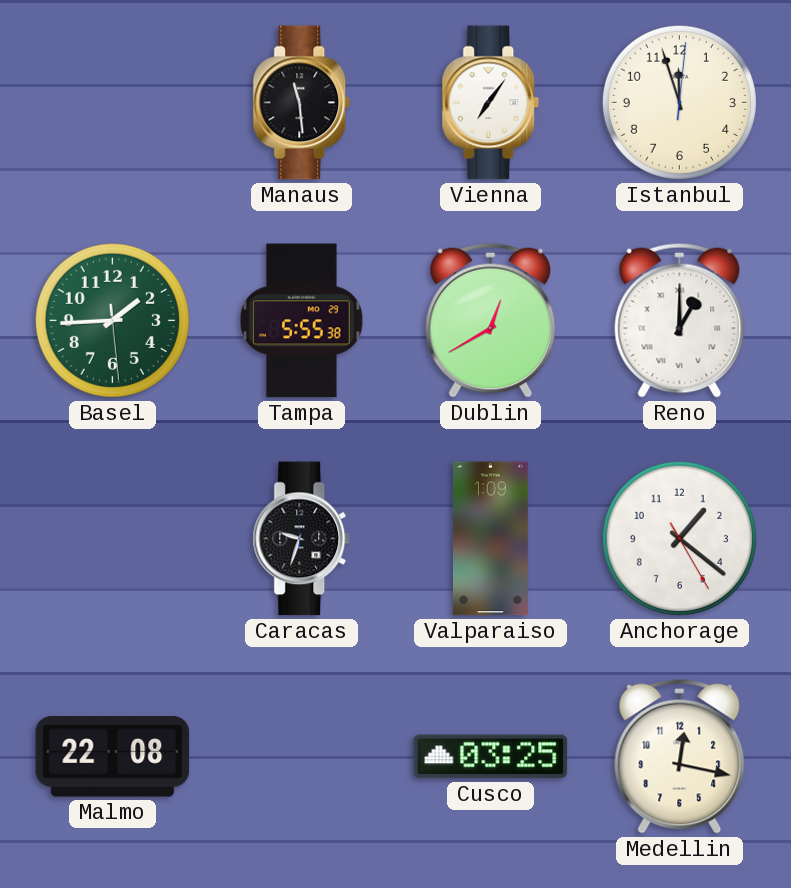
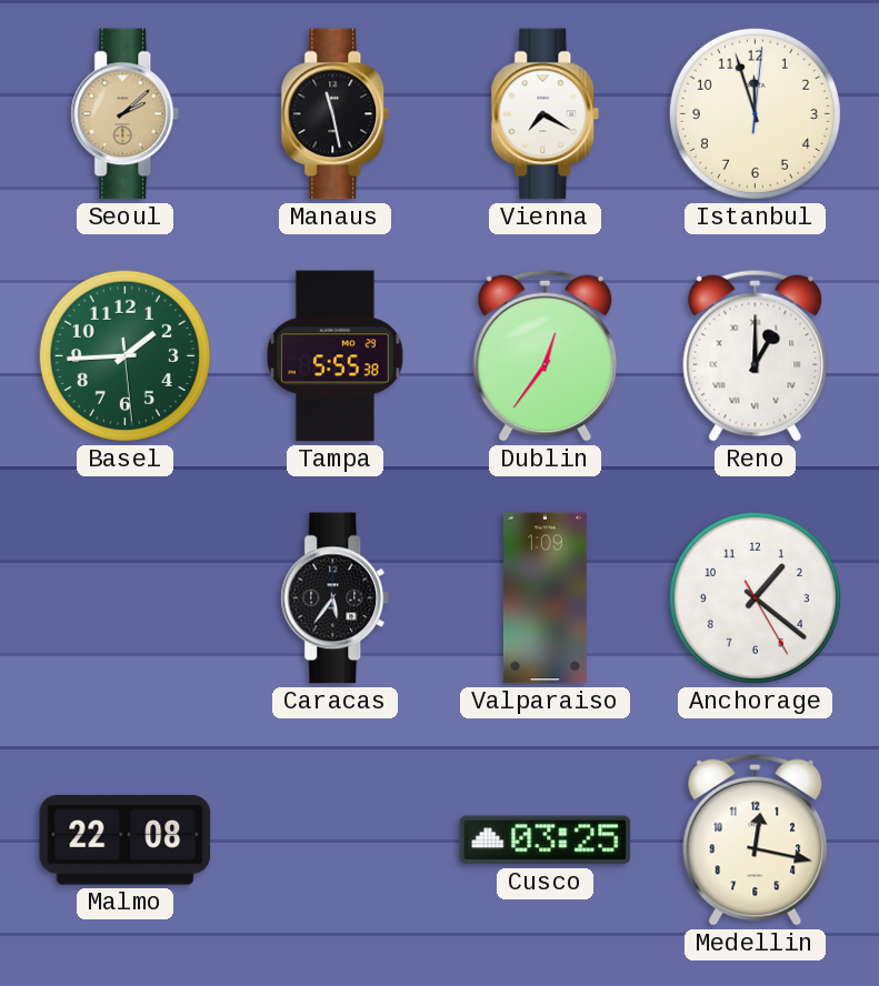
Seoul: none -> 2:08
Manaus: 11:29 -> 11:28
Vienna: 7:06 -> 7:20
Dublin: 12:40 -> 12:36
Caracas: 9:33 -> 5:36
